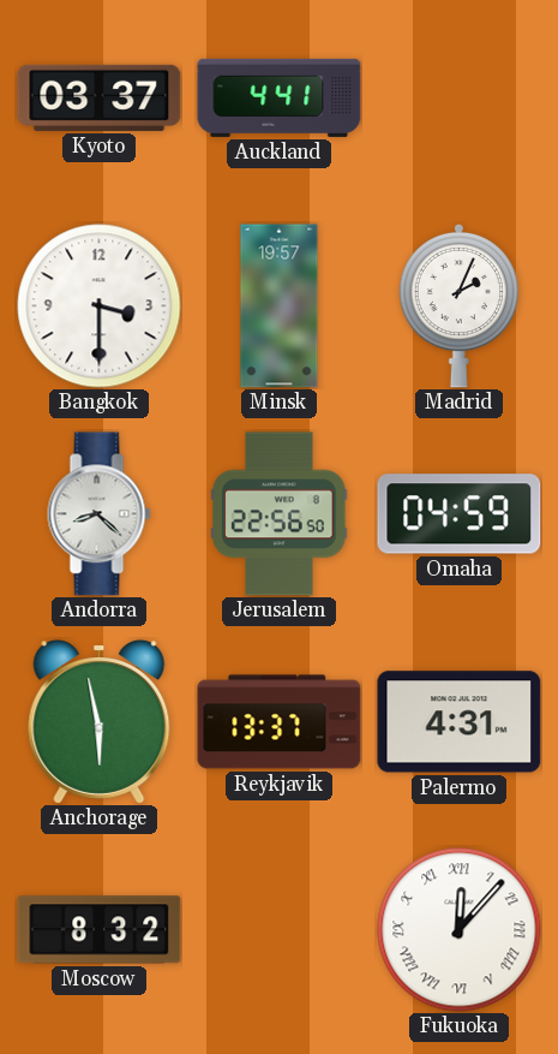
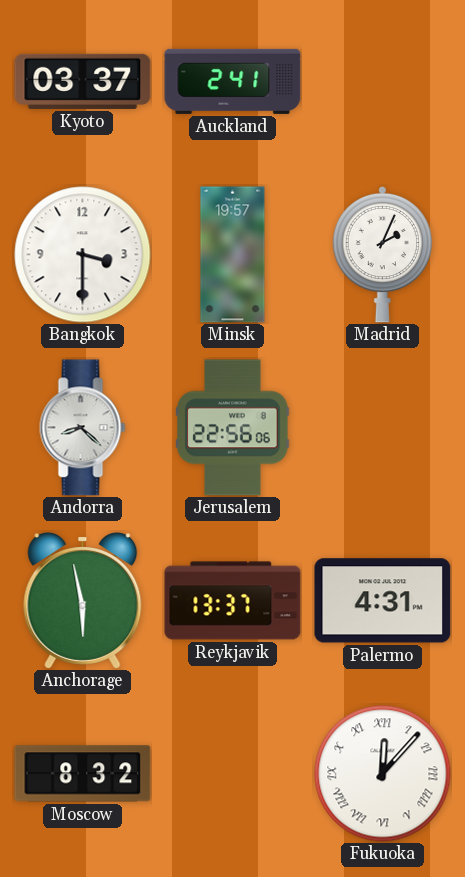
Auckland: 4:41 -> 2:41
Jerusalem: 22:56:50 -> 22:56:06
Omaha: 04:59 -> none
